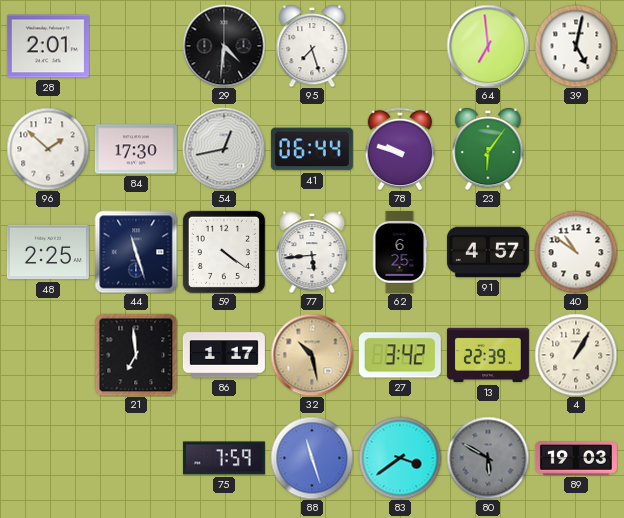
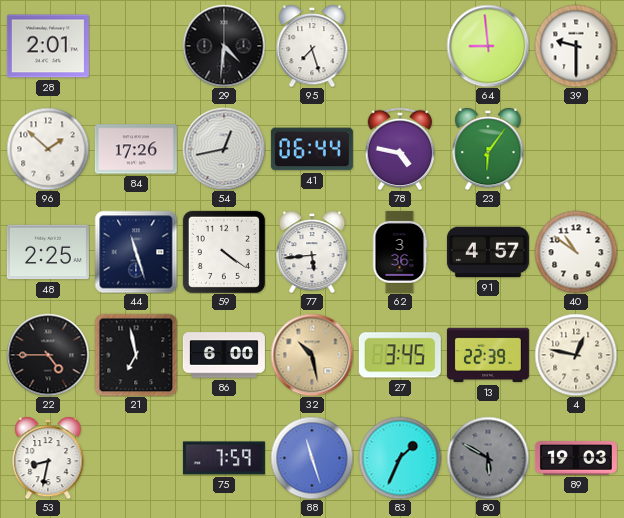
64: 6:59 -> 8:59
39: 5:02 -> 9:30
84: 17:30 -> 17:26
78: 9:48 -> 4:47
62: 6:25 -> 3:36
22: none -> 4:45
21: 6:59 -> 6:58
86: 1:17 -> 6:00
27: 3:42 -> 3:45
4: 1:05 -> 12:47
53: none -> 8:32
83: 3:39 -> 1:34
